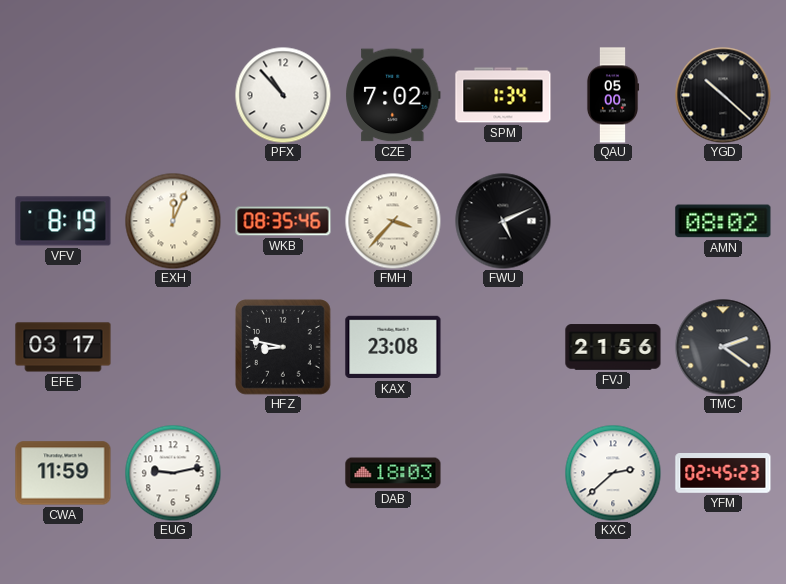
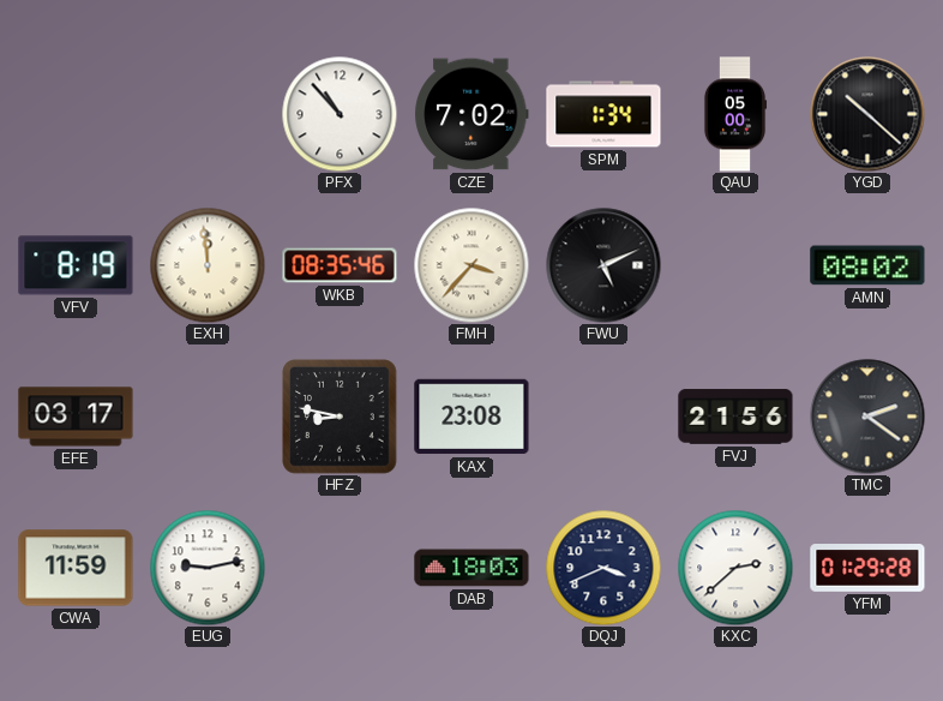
EXH: 12:04 -> 11:59
DQJ: none -> 3:41
YFM: 02:45 -> 01:29
